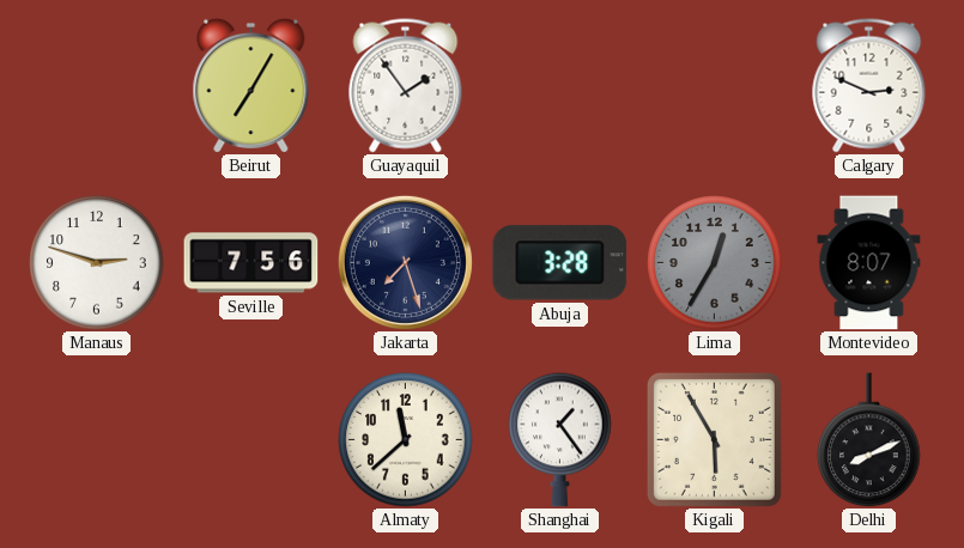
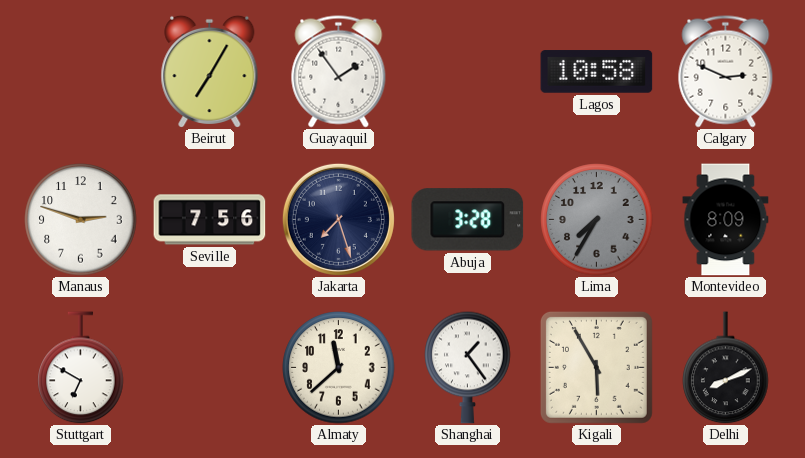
Lagos: none -> 10:58
Lima: 12:35 -> 7:35
Montevideo: 8:07 -> 8:09
Stuttgart: none -> 6:50
